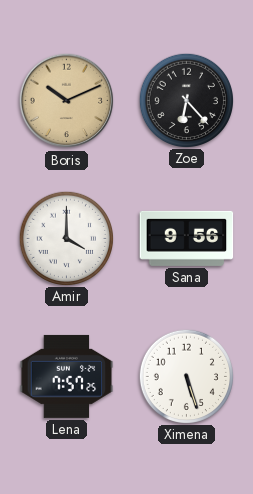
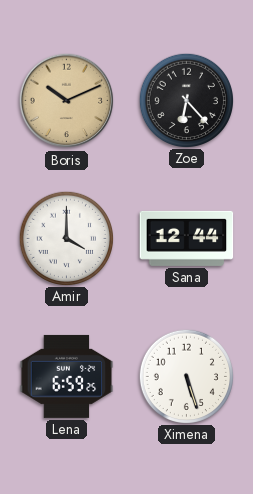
Sana: 9:56 -> 12:44
Lena: 7:57 -> 6:59
